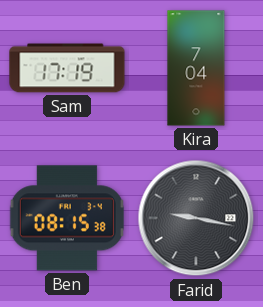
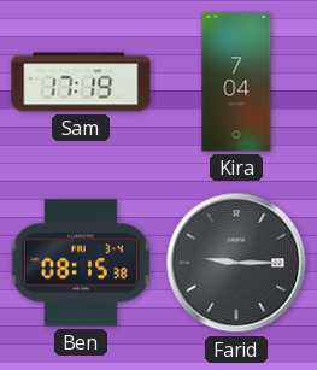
Farid: 9:17 -> 9:15
